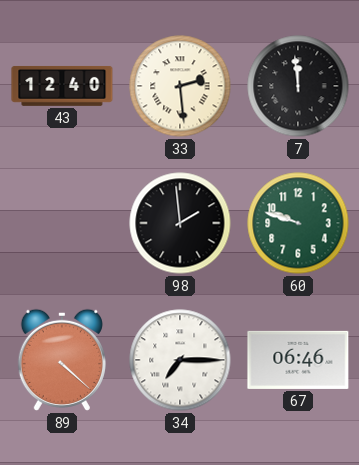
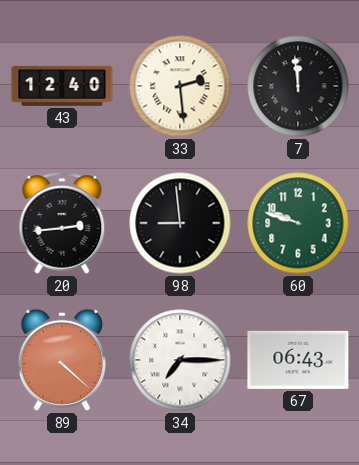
20: none -> 2:44
98: 1:59 -> 8:59
67: 06:46 -> 06:43
